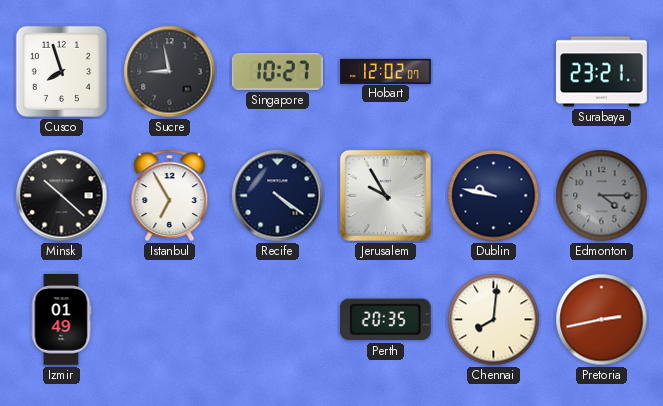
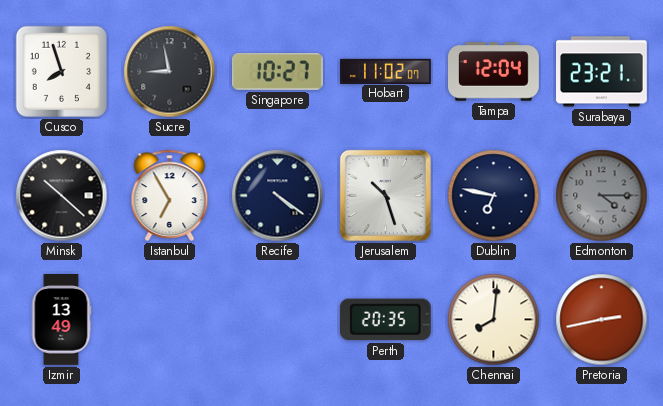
Hobart: 12:02 -> 11:02
Tampa: none -> 12:04
Jerusalem: 9:55 -> 10:27
Dublin: 9:47 -> 6:47
Izmir: 01:49 -> 13:49
